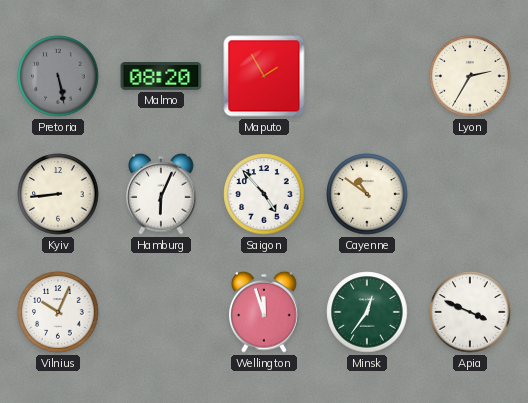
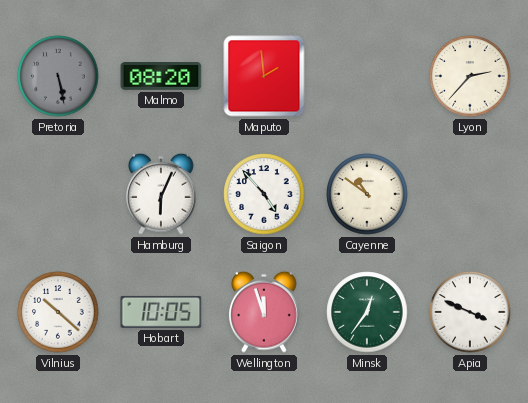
Maputo: 1:55 -> 1:59
Lyon: 2:35 -> 2:37
Kyiv: 8:44 -> none
Vilnius: 10:04 -> 10:22
Hobart: none -> 10:05
